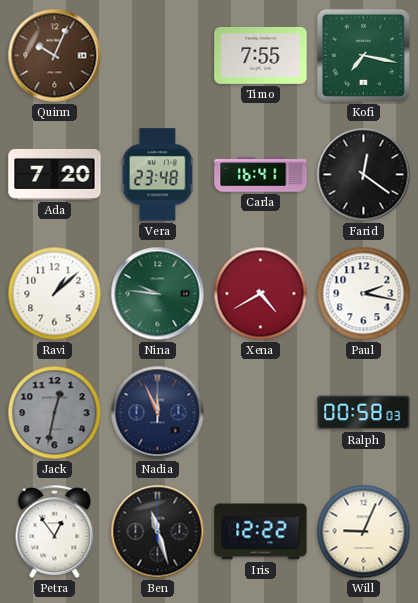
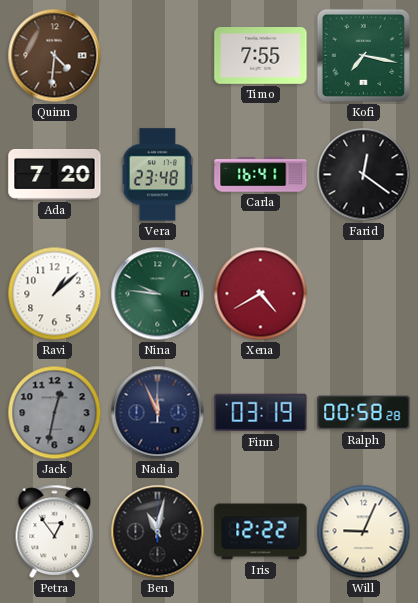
Quinn: 10:04 -> 4:31
Paul: 2:17 -> none
Finn: none -> 03:19
Ralph: 00:58:03 -> 00:58:28
Ben: 11:27 -> 11:02
